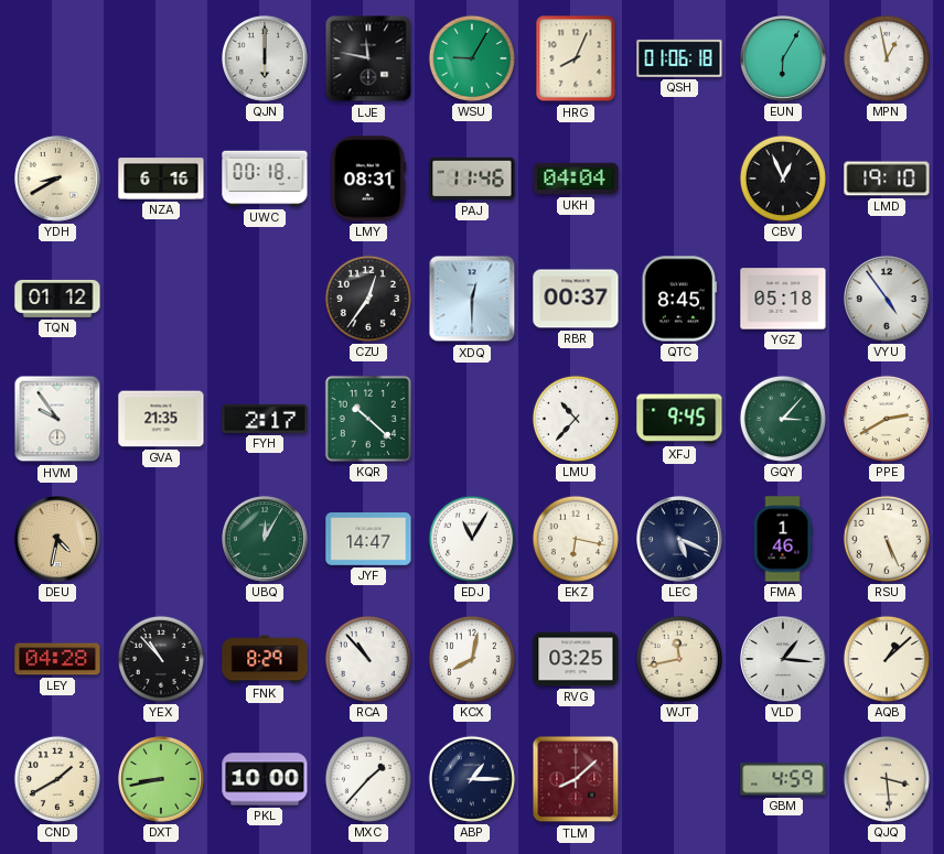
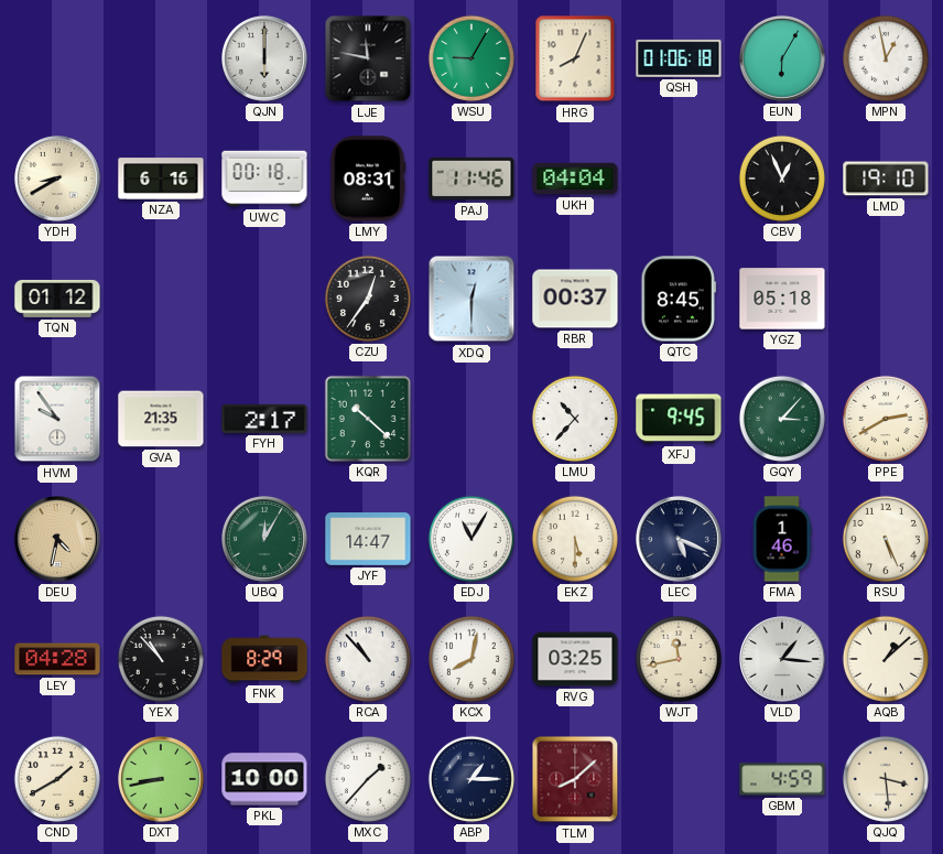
VYU: 4:54 -> none
EKZ: 6:17 -> 5:30
